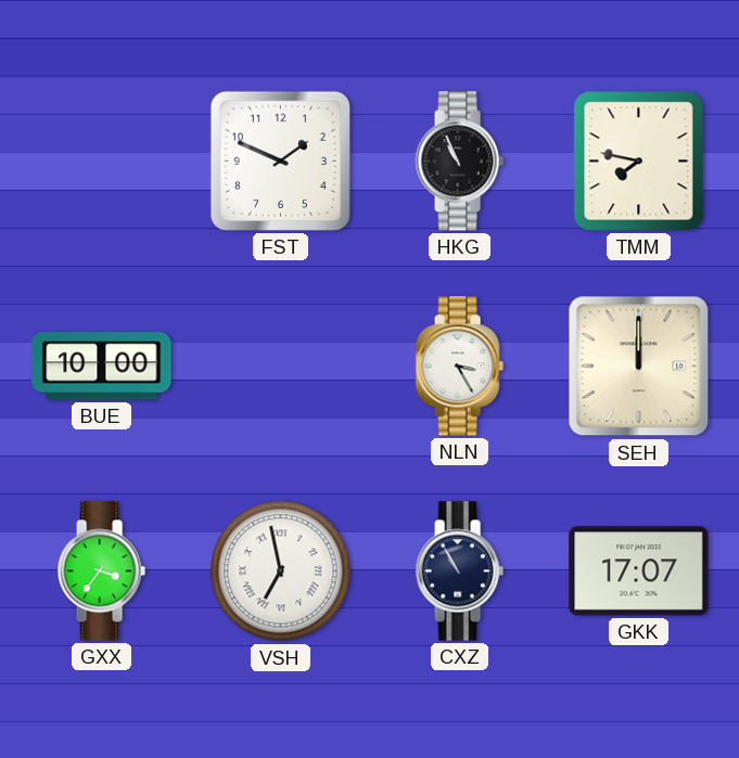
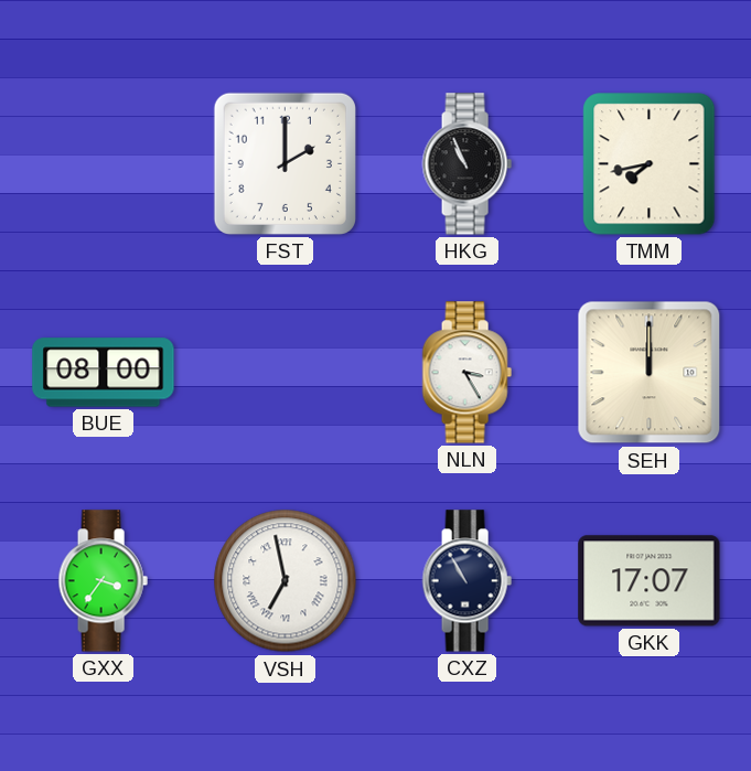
FST: 1:49 -> 2:00
TMM: 7:47 -> 7:43
BUE: 10:00 -> 08:00
